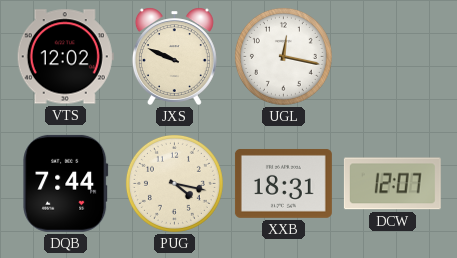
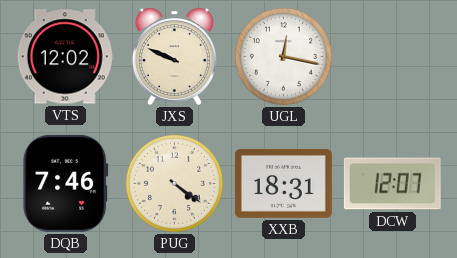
DQB: 7:44 -> 7:46
PUG: 4:17 -> 4:21
